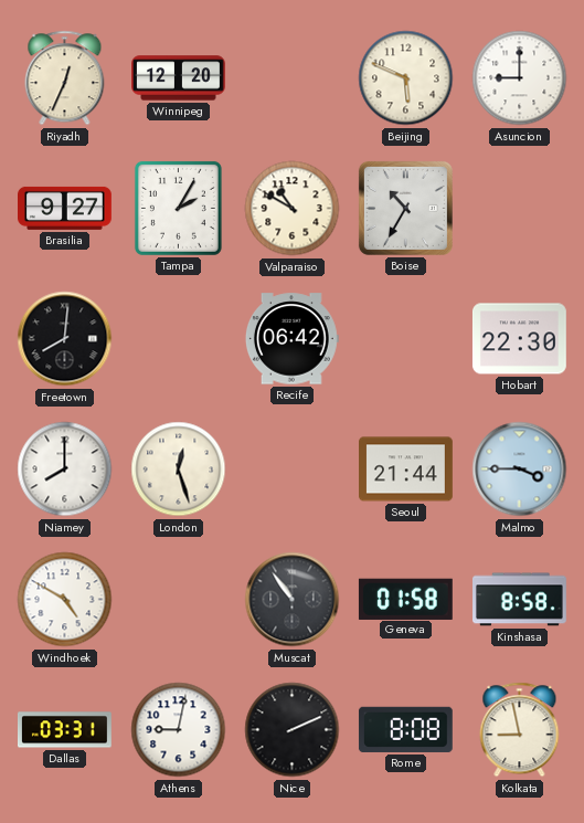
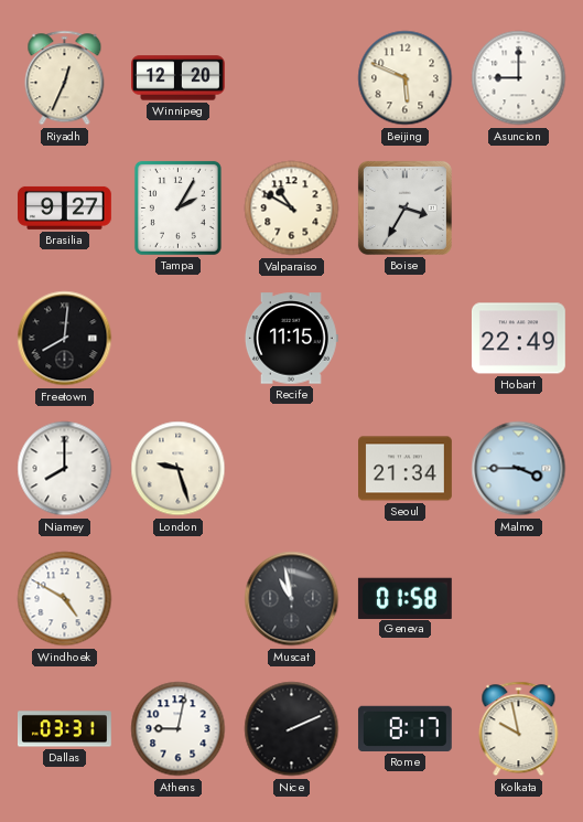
Boise: 10:35 -> 3:35
Recife: 06:42 -> 11:15
Hobart: 22:30 -> 22:49
London: 12:27 -> 9:27
Seoul: 21:44 -> 21:34
Muscat: 10:54 -> 10:58
Kinshasa: 8:58 -> none
Rome: 8:08 -> 8:17
Kolkata: 8:58 -> 9:58
